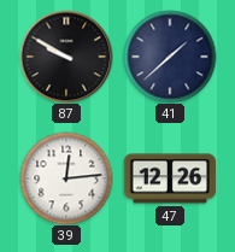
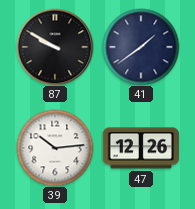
41: 1:38 -> 1:39
39: 12:14 -> 10:14
